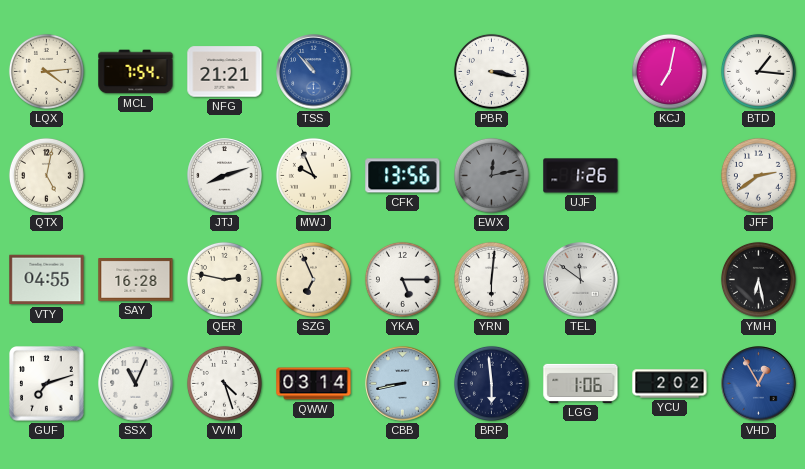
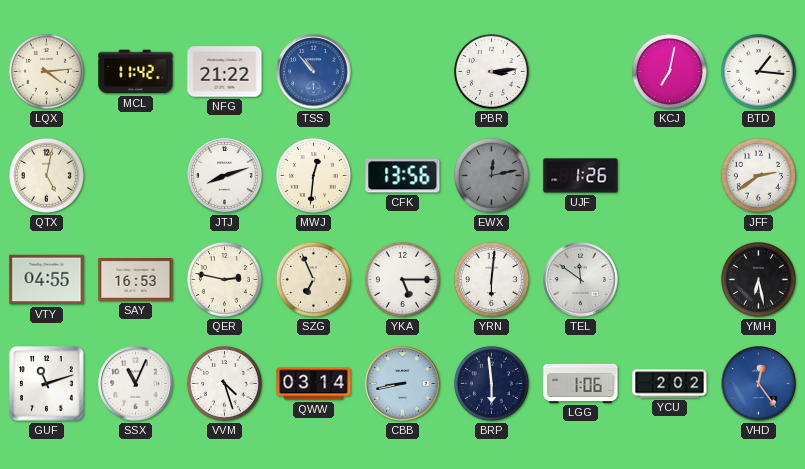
MCL: 7:54 -> 11:42
NFG: 21:21 -> 21:22
PBR: 3:17 -> 3:14
MWJ: 9:56 -> 12:31
SAY: 16:28 -> 16:53
GUF: 7:12 -> 11:12
VHD: 12:55 -> 12:24
